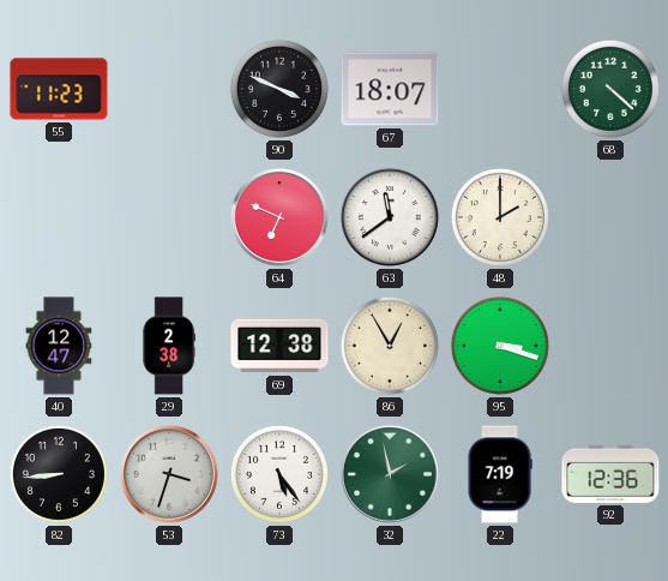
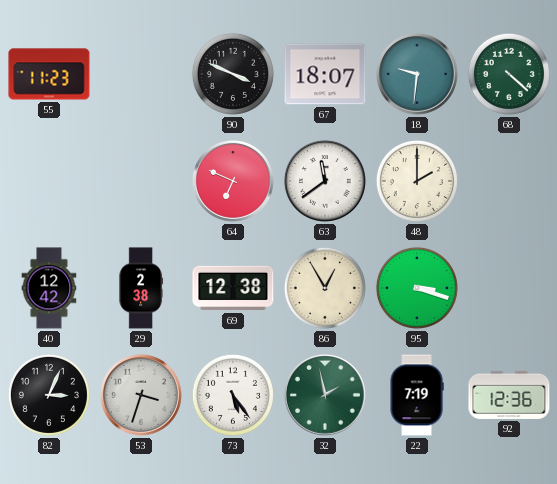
18: none -> 9:31
40: 12:47 -> 12:42
82: 8:44 -> 3:04
